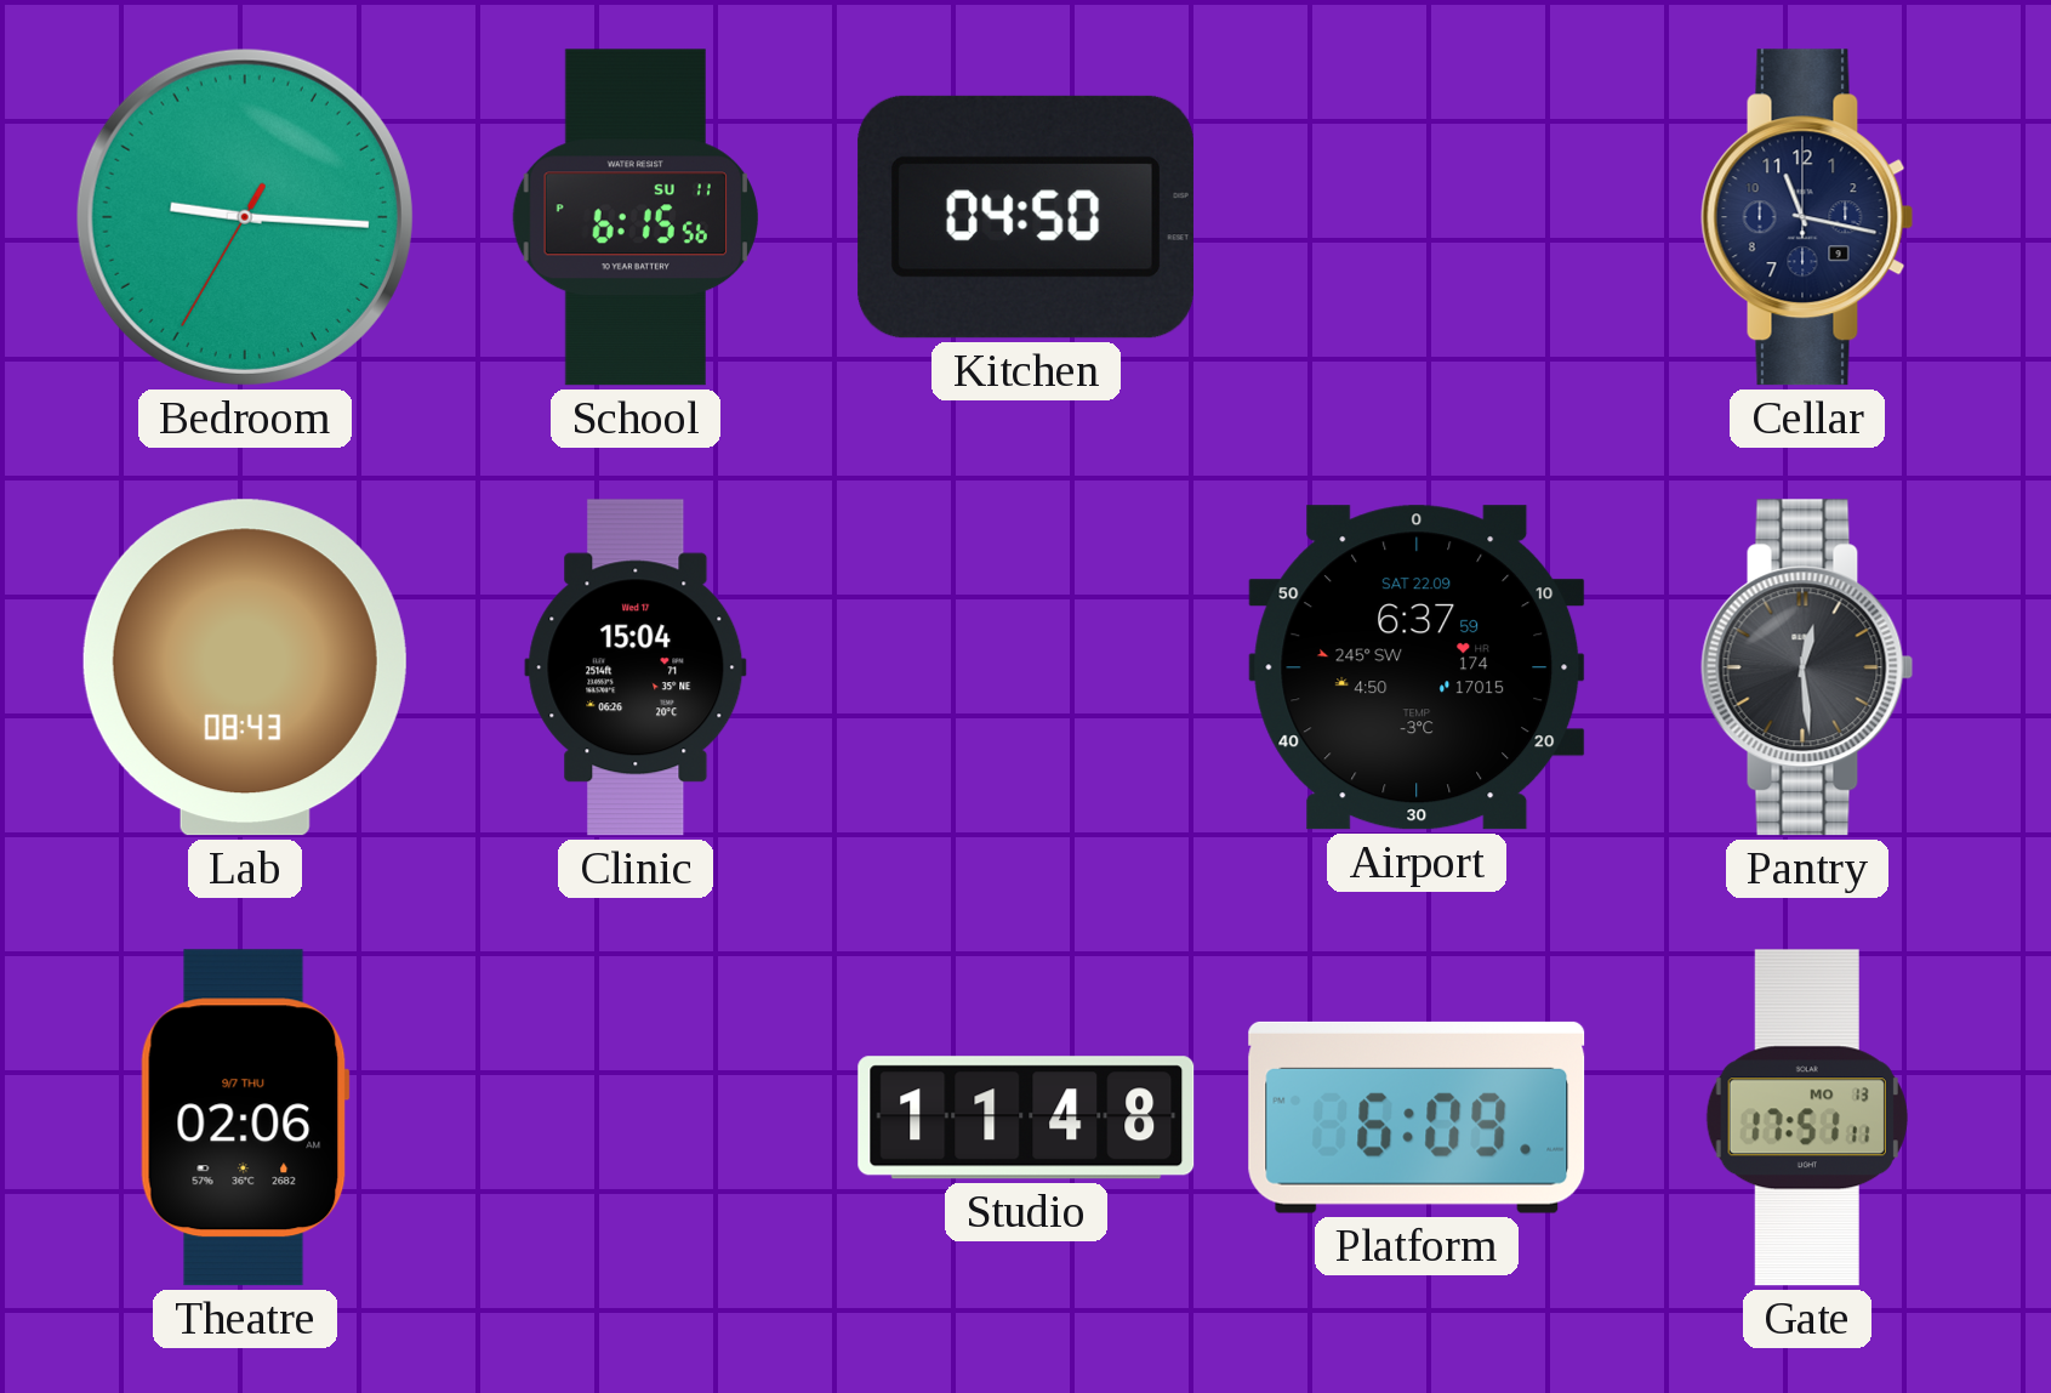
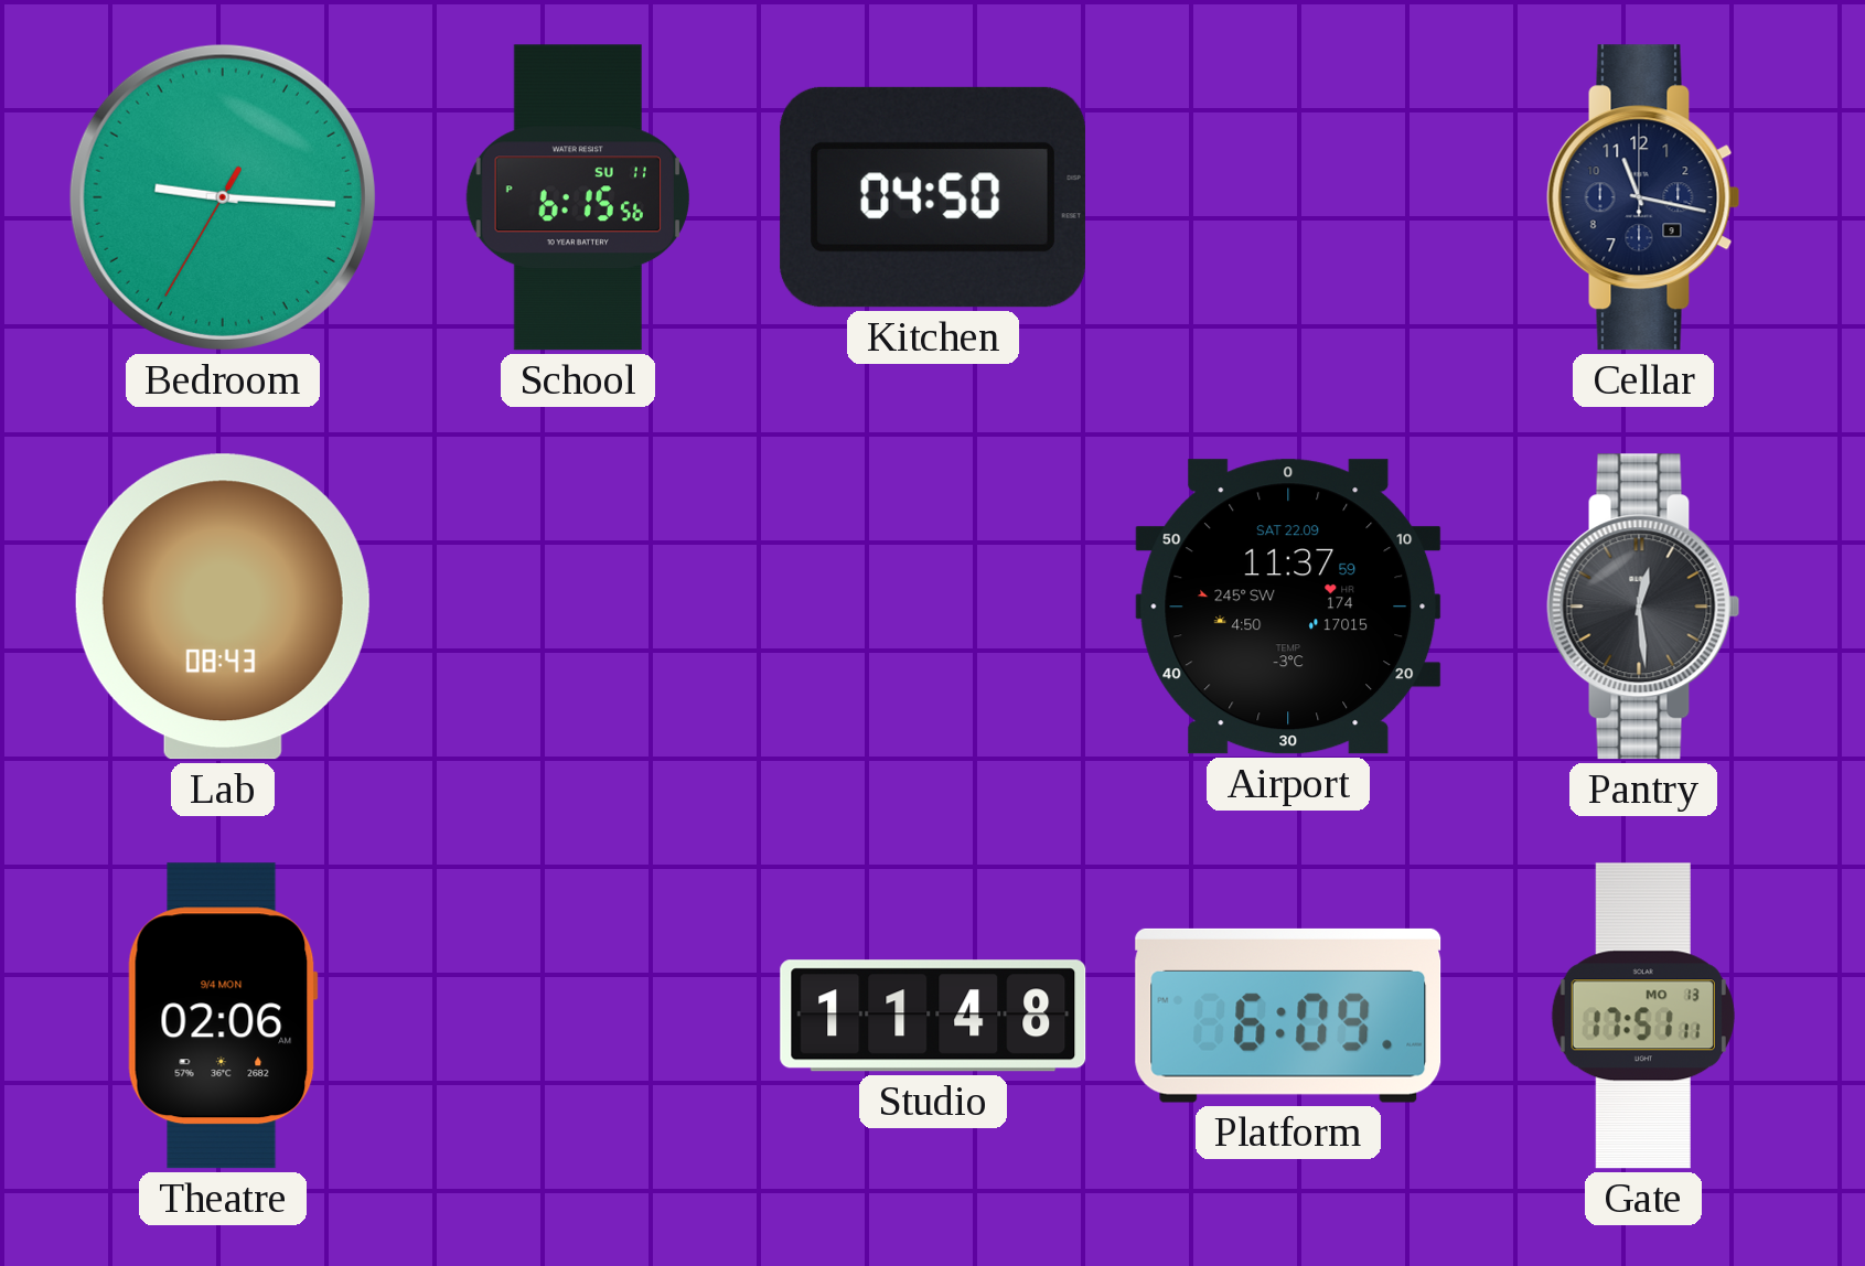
Clinic: 15:04 -> none
Airport: 6:37 -> 11:37
Theatre date: 9/7 THU -> 9/4 MON
